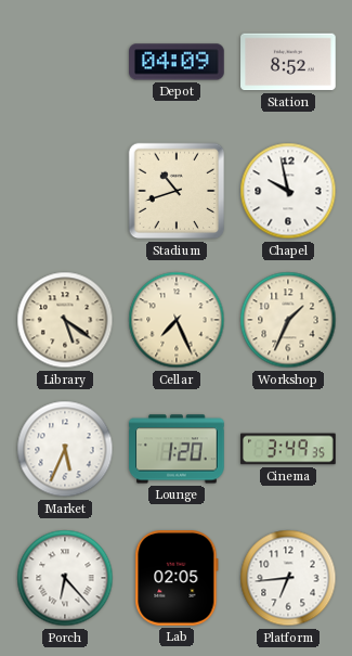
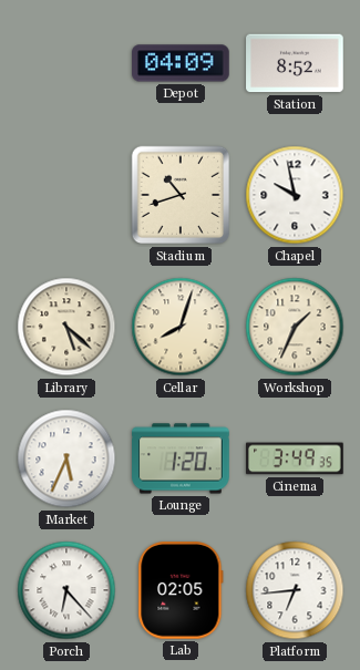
Library: 5:21 -> 5:22
Cellar: 7:26 -> 8:03
